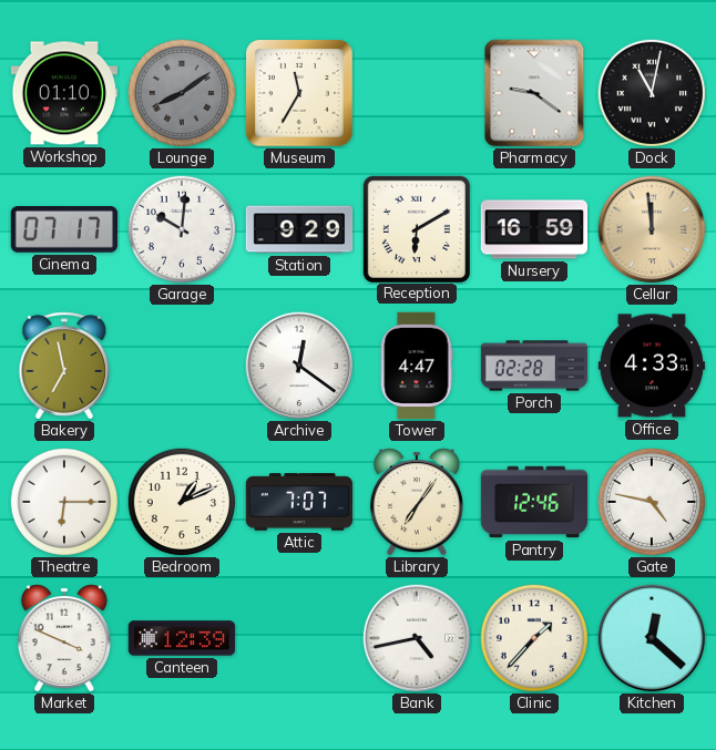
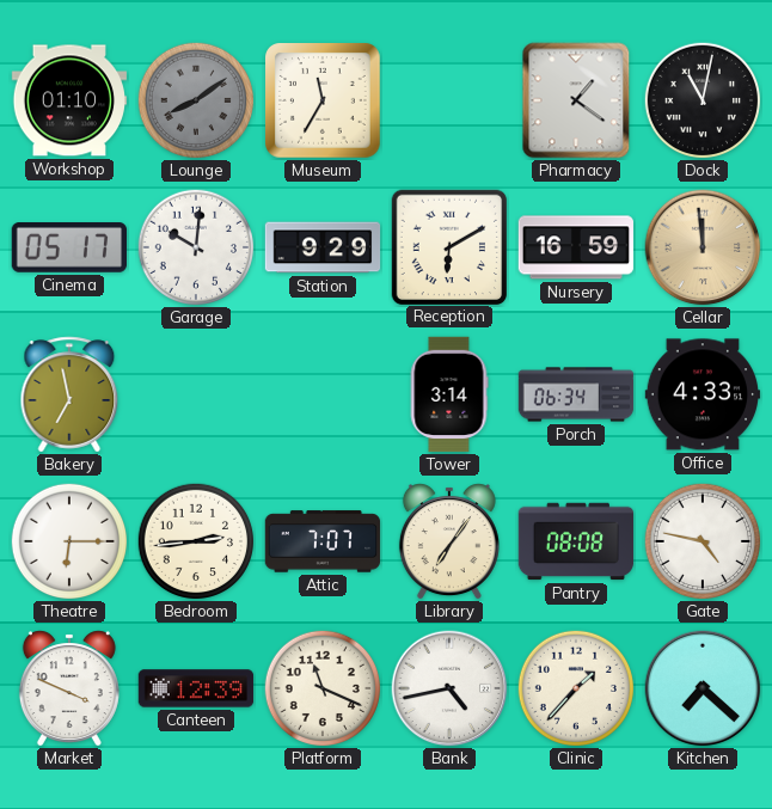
Pharmacy: 9:21 -> 1:21
Cinema: 07:17 -> 05:17
Archive: 12:21 -> none
Tower: 4:47 -> 3:14
Porch: 02:28 -> 06:34
Bedroom: 1:11 -> 2:44
Pantry: 12:46 -> 08:08
Platform: none -> 11:19
Kitchen: 12:22 -> 7:22
